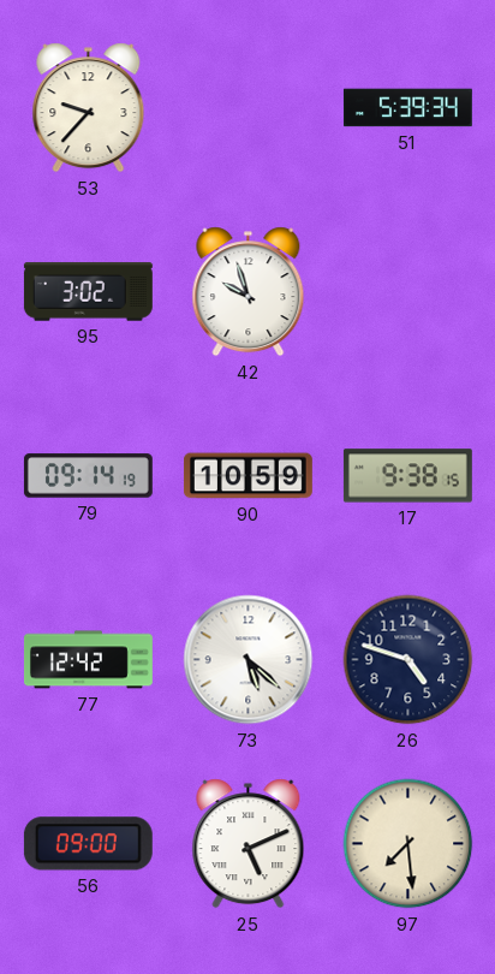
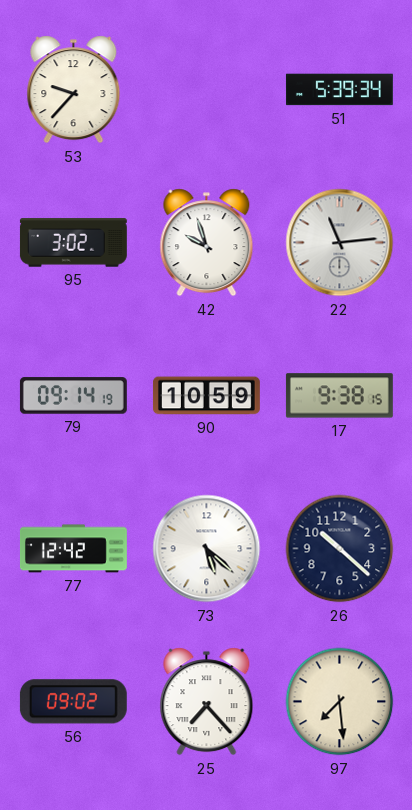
22: none -> 11:14
26: 4:48 -> 10:22
56: 09:00 -> 09:02
25: 5:11 -> 7:23
